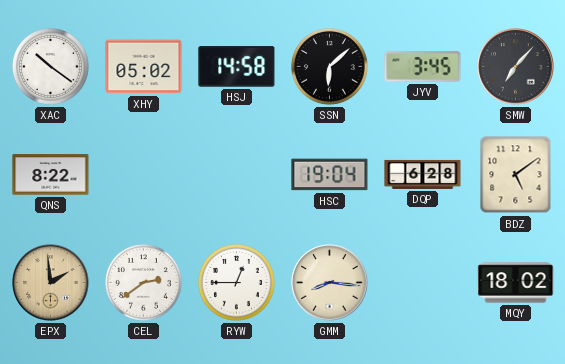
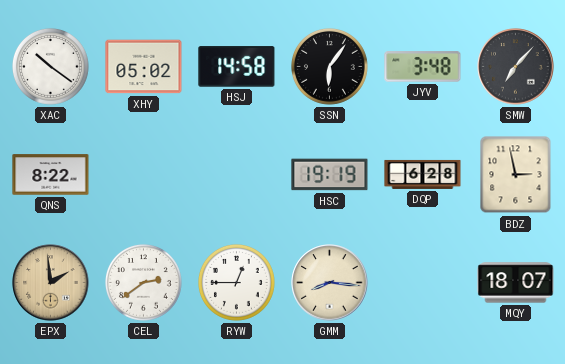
SSN: 6:08 -> 6:06
JYV: 3:45 -> 3:48
HSC: 19:04 -> 19:19
BDZ: 5:09 -> 2:58
MQY: 18:02 -> 18:07
